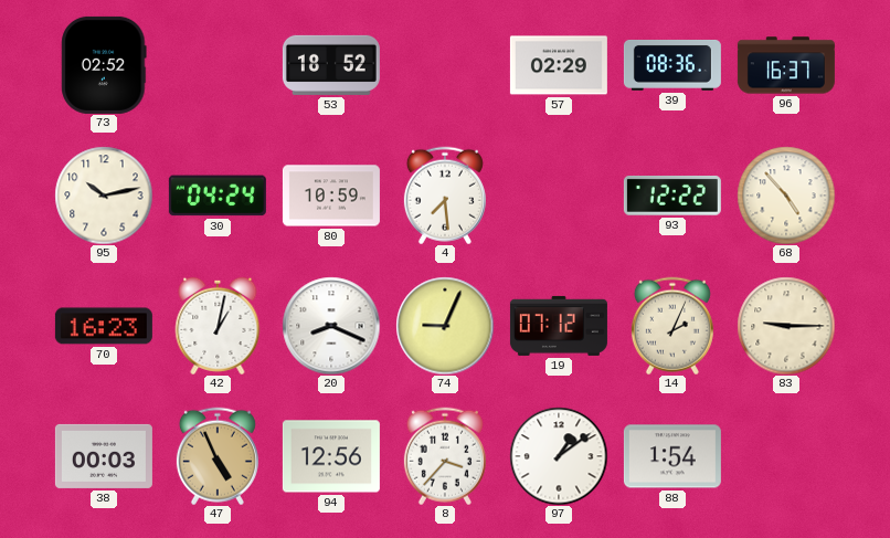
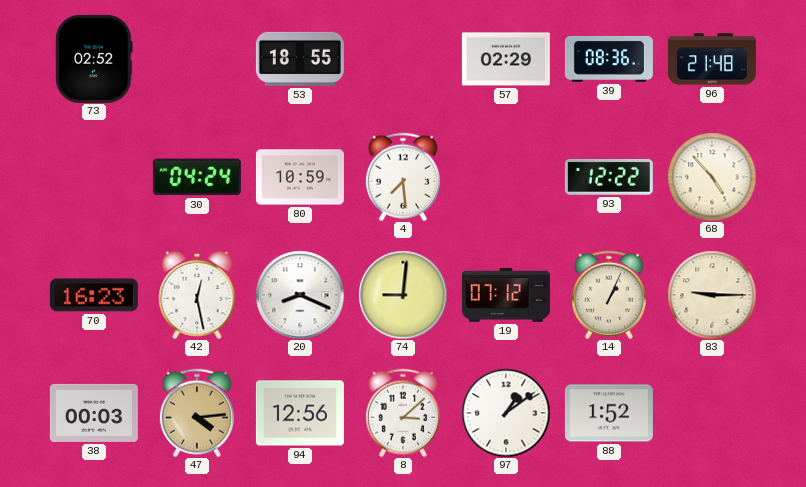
53: 18:52 -> 18:55
96: 16:37 -> 21:48
95: 10:13 -> none
42: 1:02 -> 12:28
74: 9:04 -> 9:01
14: 2:04 -> 1:04
47: 4:56 -> 4:14
8: 3:37 -> 3:08
88: 1:54 -> 1:52
